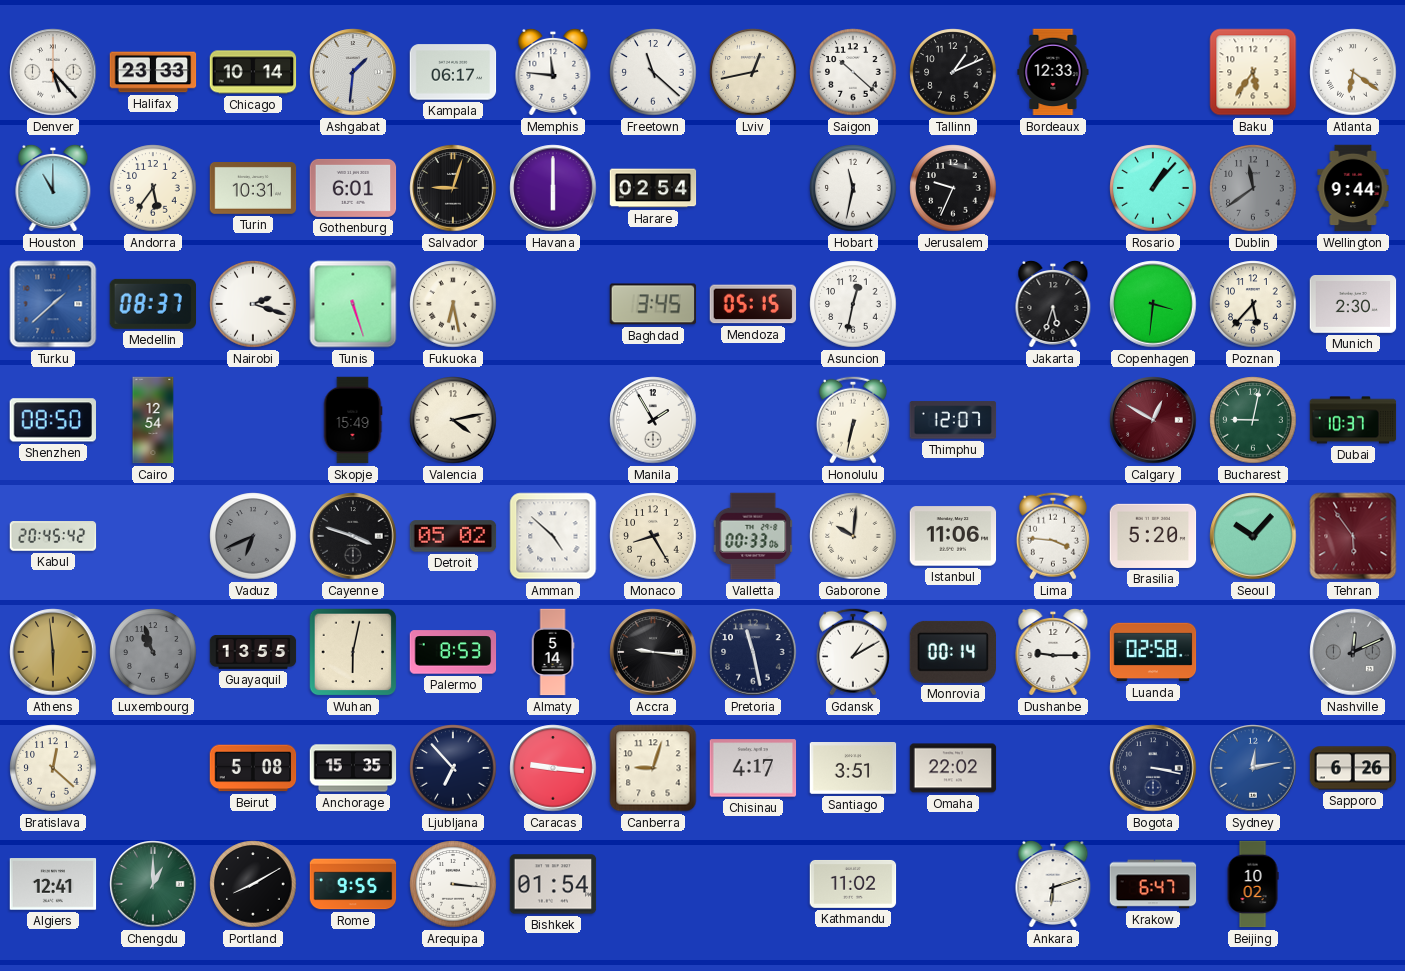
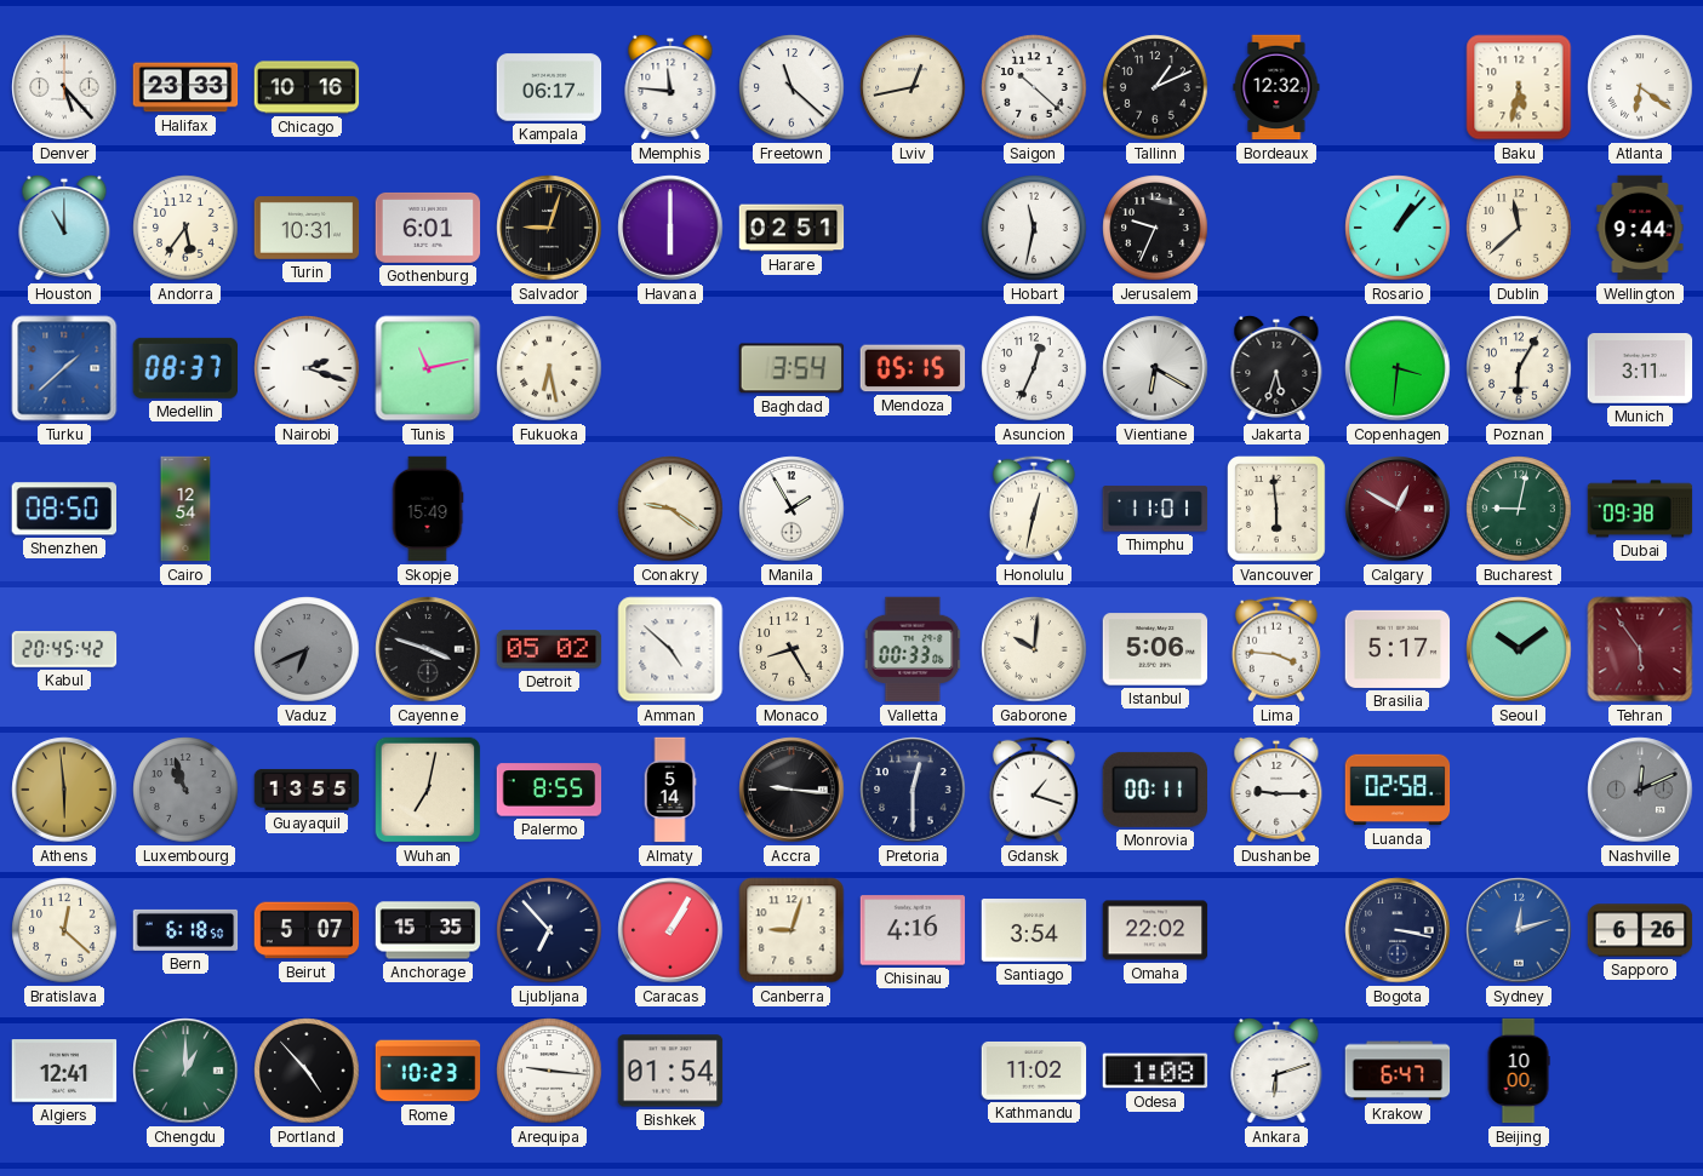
Chicago: 10:14 -> 10:16
Ashgabat: 1:31 -> none
Bordeaux: 12:33 -> 12:32
Baku: 5:36 -> 5:32
Harare: 02:54 -> 02:51
Dublin: 11:39 -> 11:38
Dublin dial: grey -> cream
Tunis: 5:27 -> 11:13
Baghdad: 3:45 -> 3:54
Asuncion: 12:32 -> 12:34
Vientiane: none -> 6:20
Poznan: 5:37 -> 6:05
Munich: 2:30 -> 3:11
Valencia: 4:13 -> none
Conakry: none -> 9:21
Honolulu: 6:32 -> 12:32
Thimphu: 12:07 -> 11:01
Vancouver: none -> 5:59
Dubai: 10:37 -> 09:38
Istanbul: 11:06 -> 5:06
Brasilia: 5:20 -> 5:17
Seoul: 10:07 -> 10:09
Wuhan: 6:02 -> 7:02
Palermo: 8:53 -> 8:55
Pretoria: 11:28 -> 12:30
Gdansk: 1:10 -> 1:18
Monrovia: 00:14 -> 00:11
Bern: none -> 6:18
Beirut: 5:08 -> 5:07
Caracas: 9:16 -> 1:05
Chisinau: 4:17 -> 4:16
Santiago: 3:51 -> 3:54
Sydney: 12:13 -> 12:12
Portland: 8:10 -> 4:53
Rome: 9:55 -> 10:23
Arequipa: 3:16 -> 9:16
Odesa: none -> 1:08
Beijing: 10:02 -> 10:00
